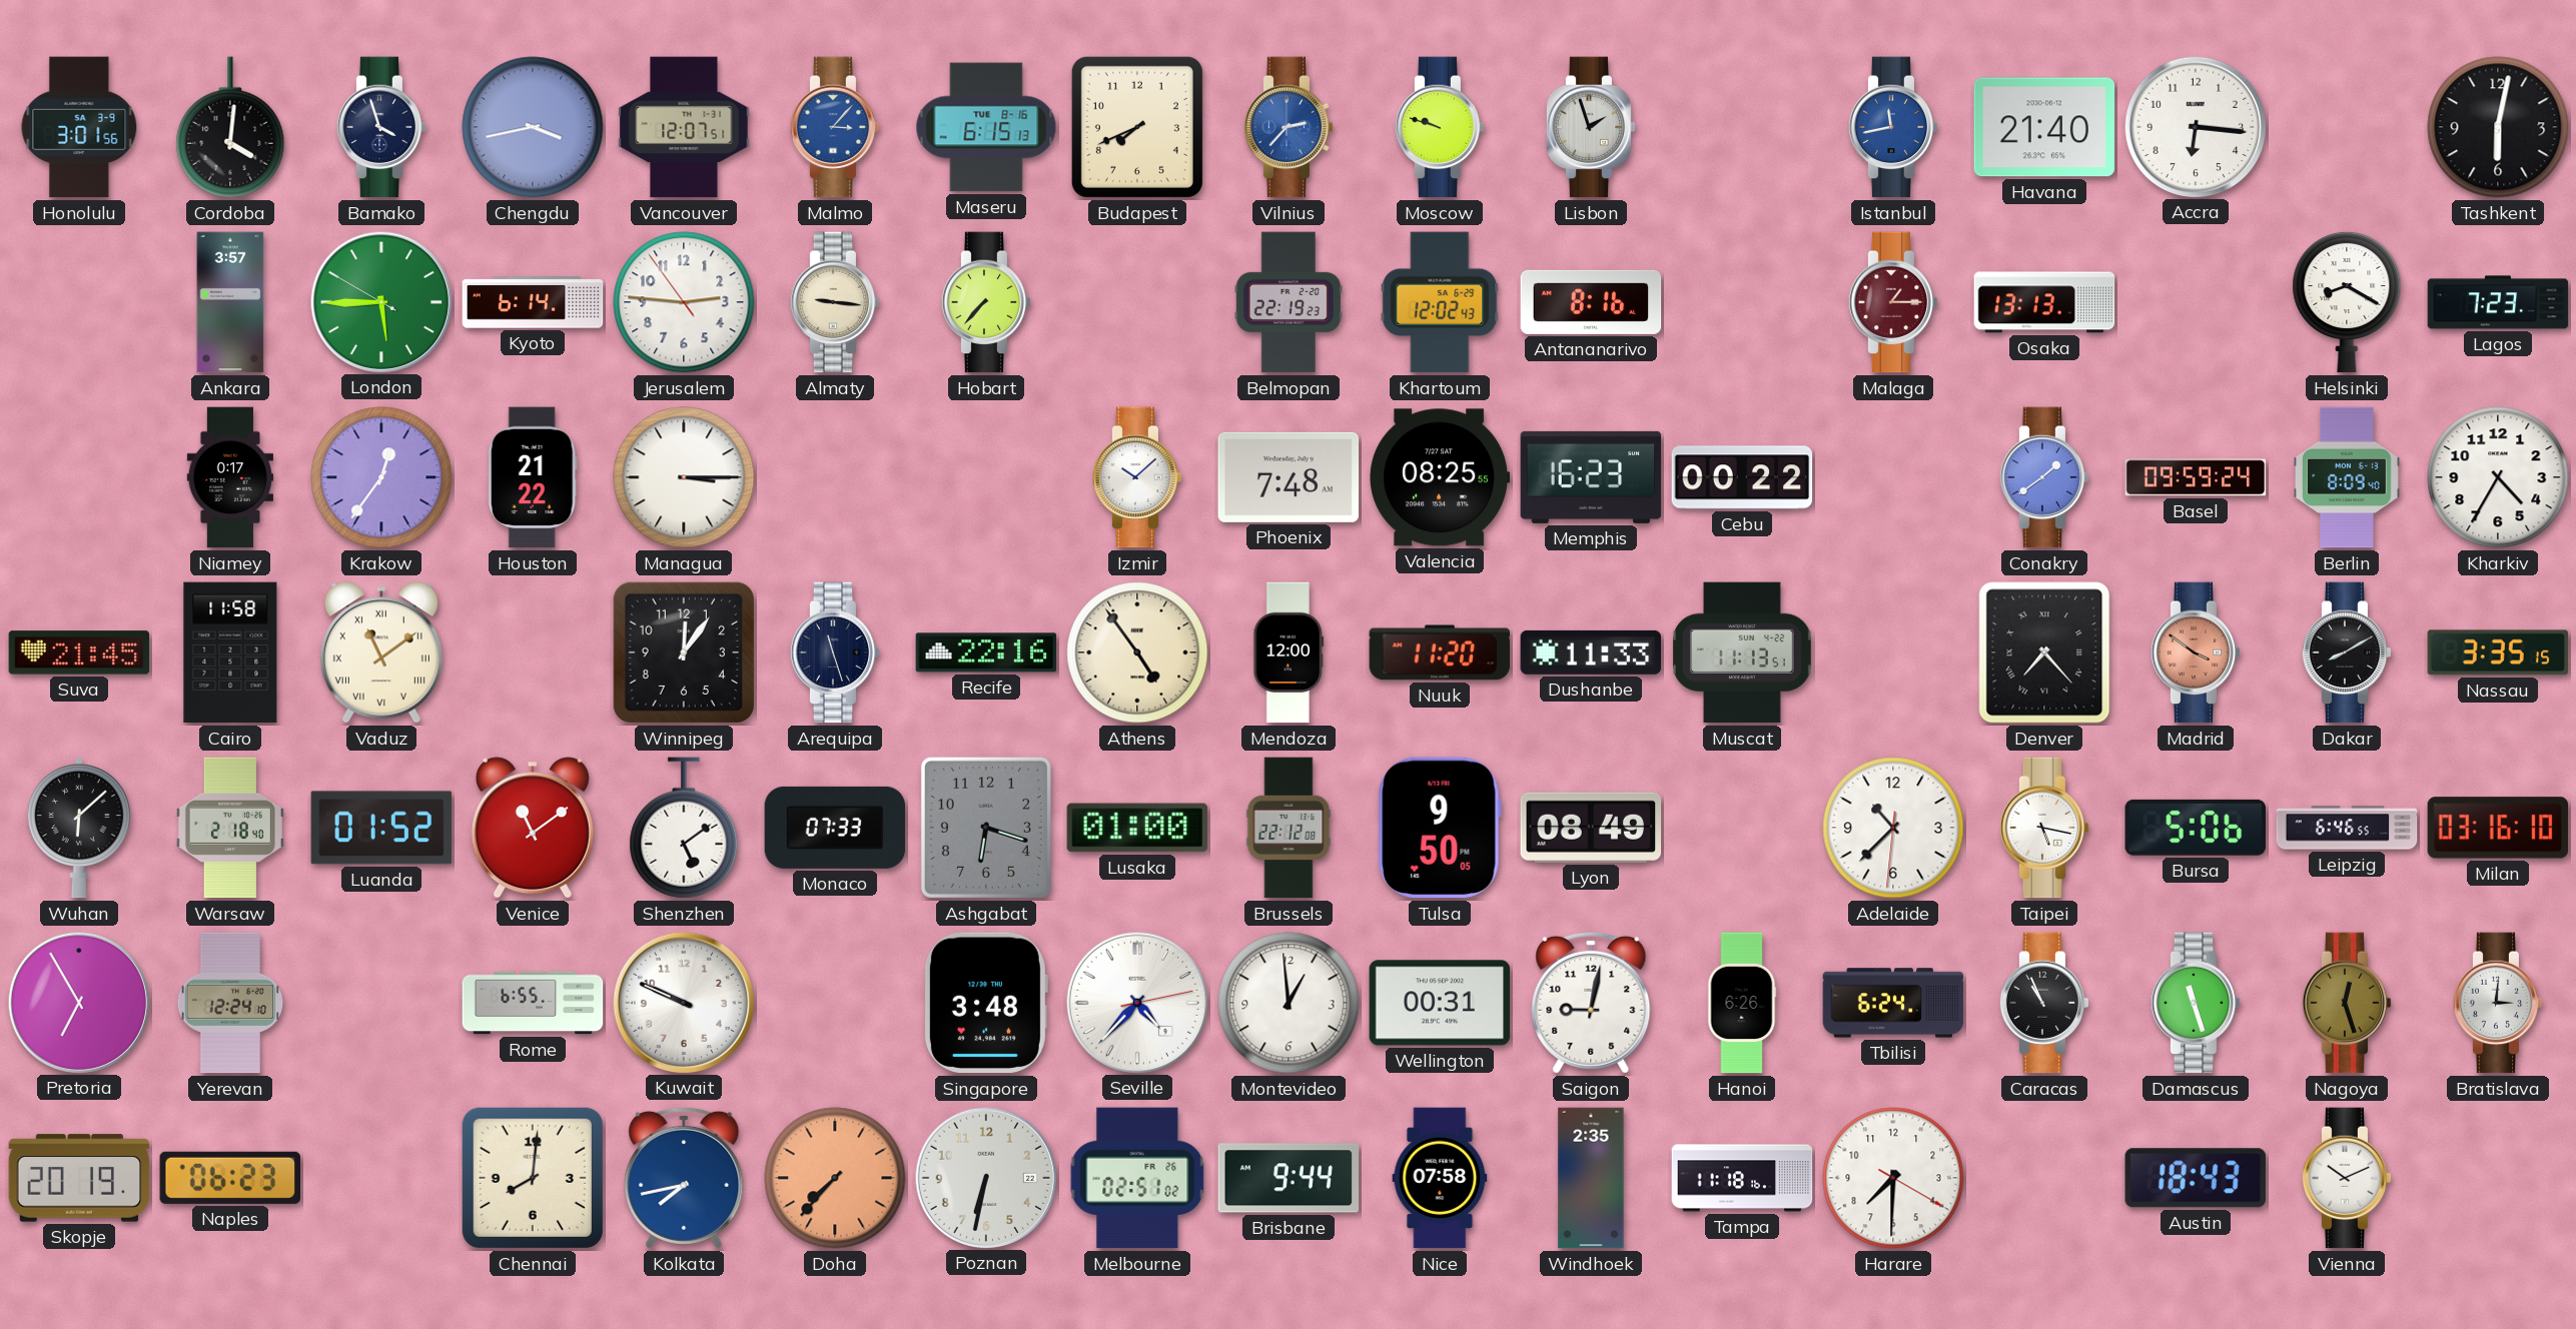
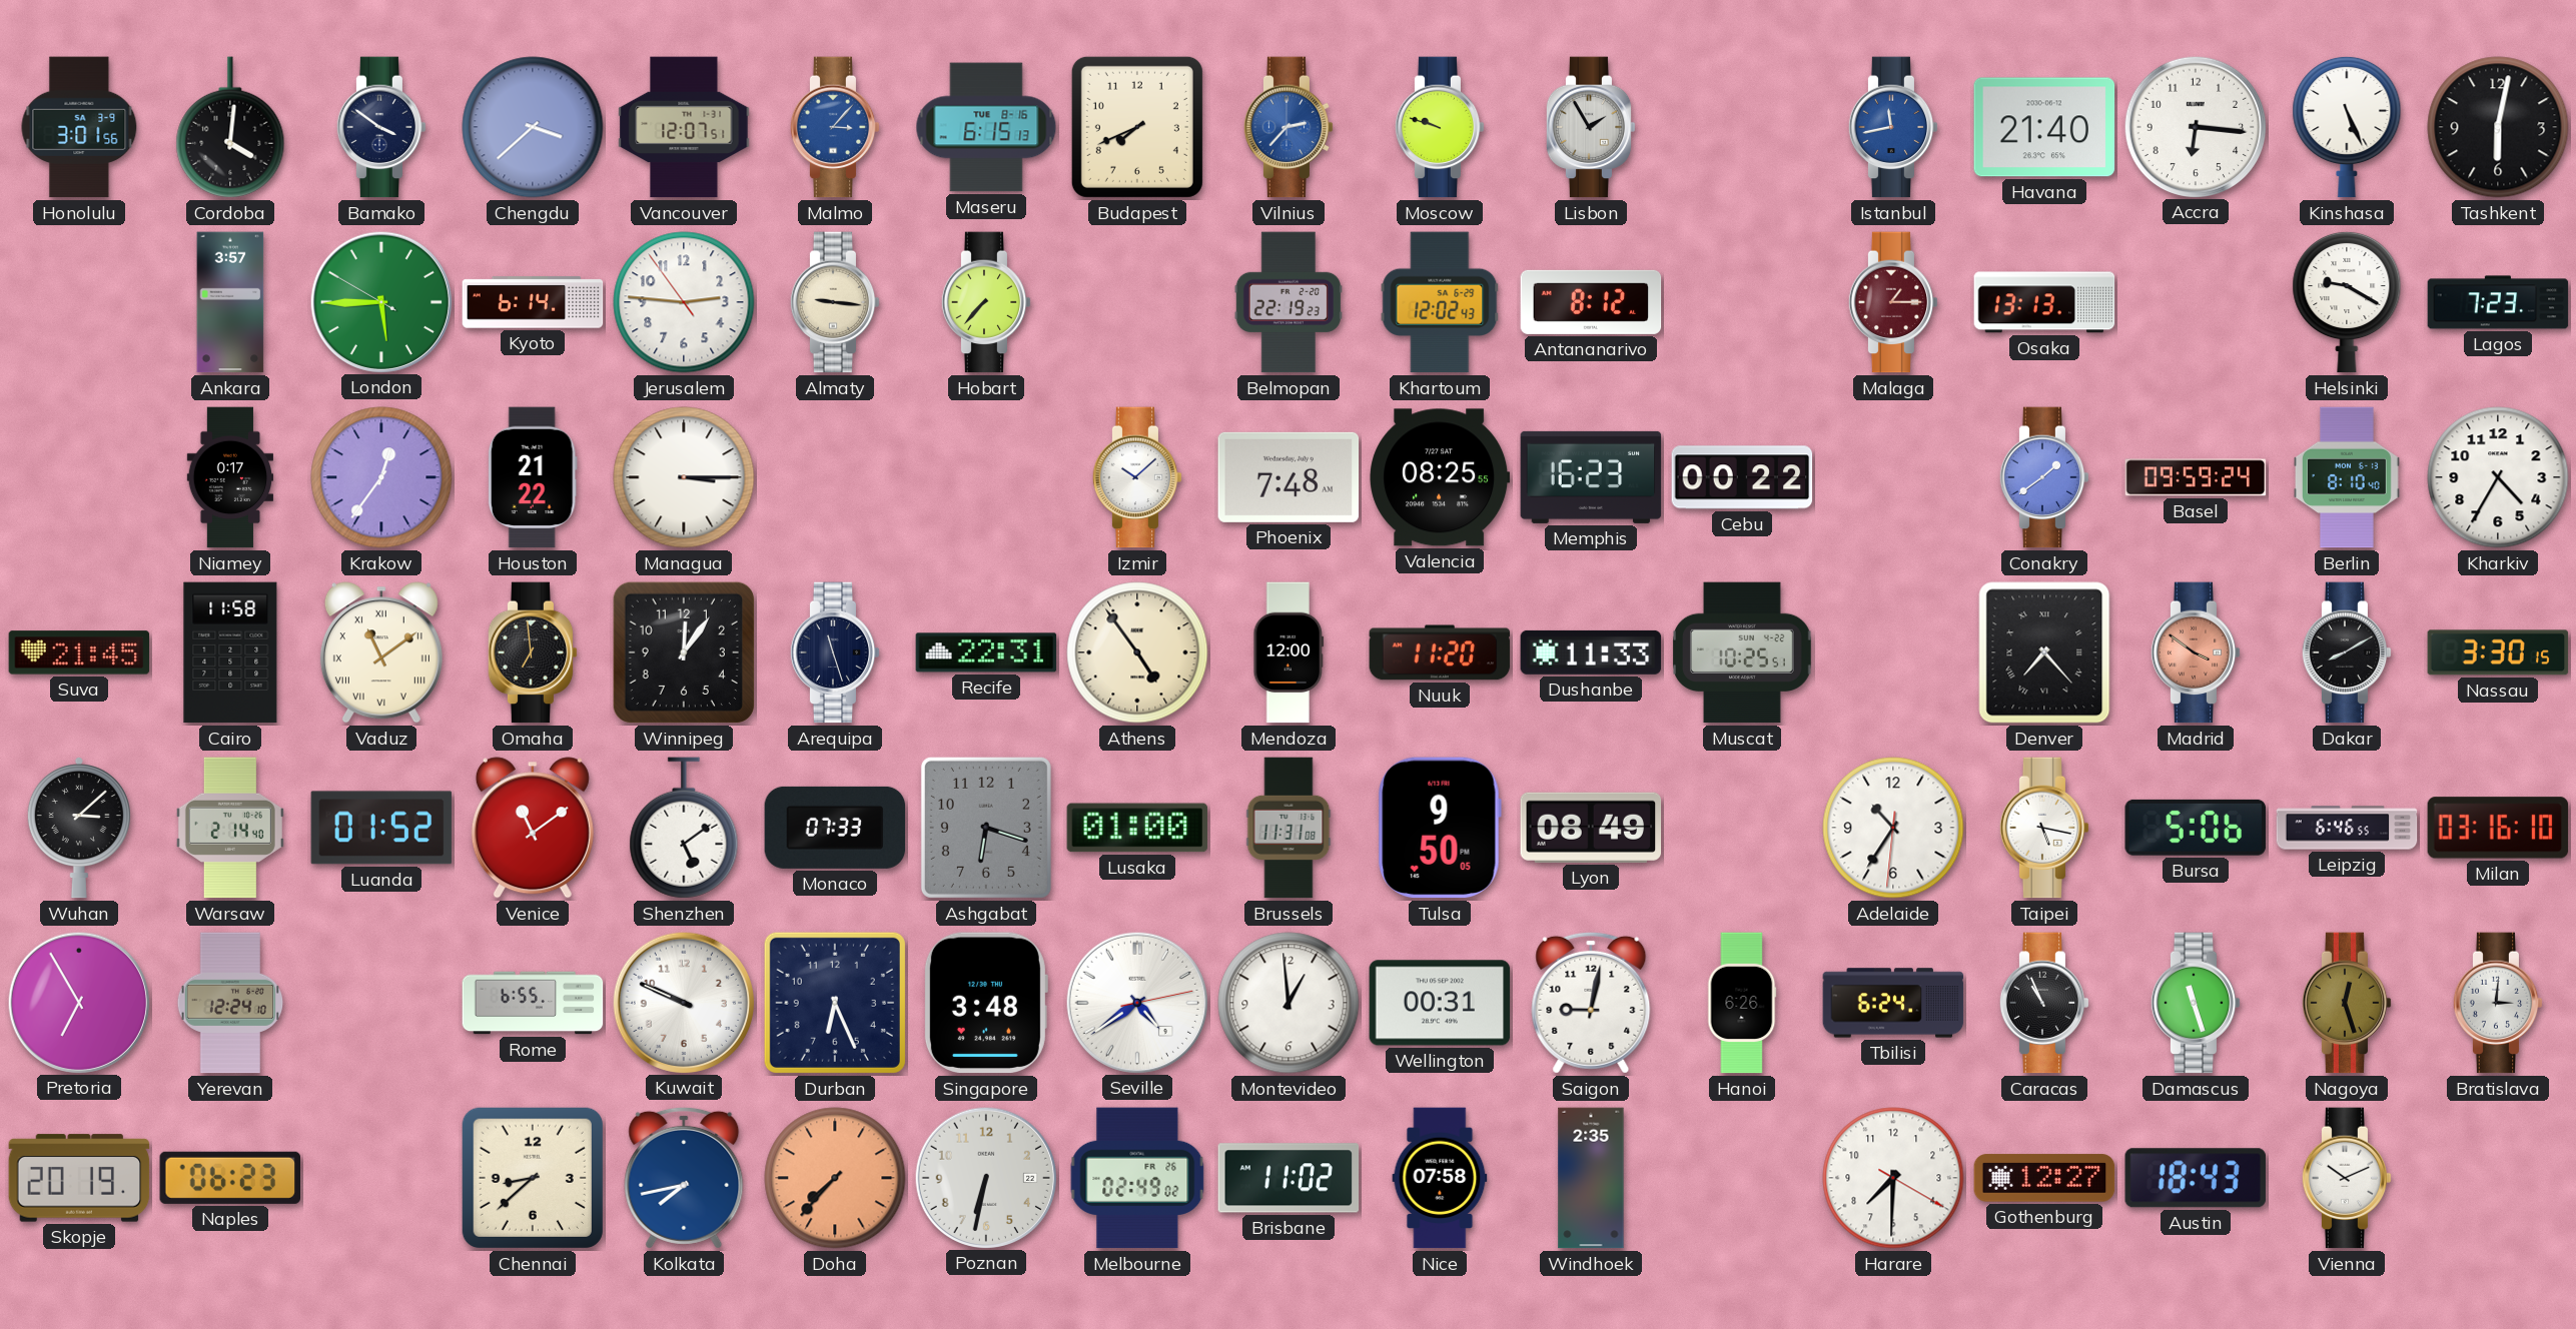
Bamako: 3:57 -> 3:51
Chengdu: 3:43 -> 3:38
Lisbon: 1:57 -> 1:55
Kinshasa: none -> 5:26
Antananarivo: 8:16 -> 8:12
Helsinki: 8:20 -> 9:20
Berlin: 8:09 -> 8:10
Omaha: none -> 6:59
Recife: 22:16 -> 22:31
Muscat: 11:13 -> 10:25
Nassau: 3:35 -> 3:30
Wuhan: 6:08 -> 3:08
Warsaw: 2:18 -> 2:14
Brussels: 22:12 -> 11:31
Adelaide: 10:37 -> 10:35
Durban: none -> 6:26
Seville: 4:37 -> 4:39
Chennai: 8:01 -> 8:38
Melbourne: 02:51 -> 02:49
Brisbane: 9:44 -> 11:02
Tampa: 11:18 -> none
Gothenburg: none -> 12:27
